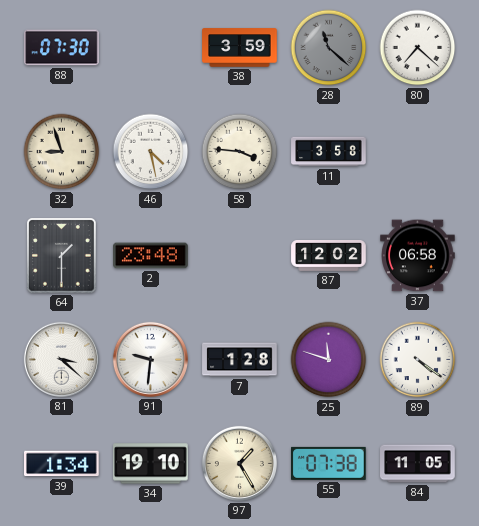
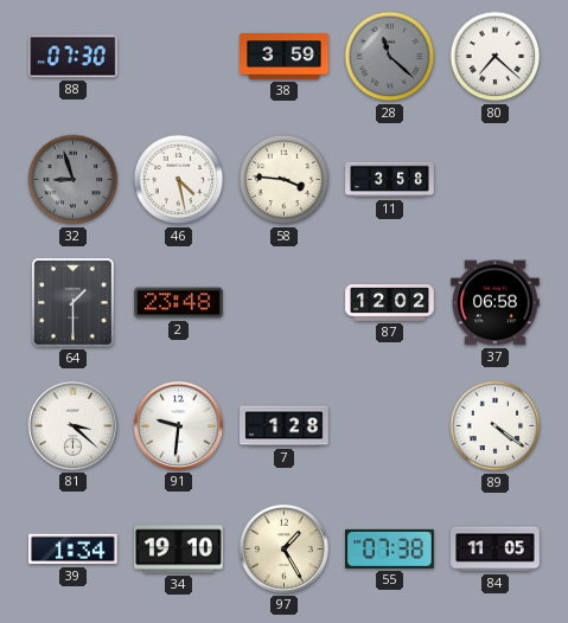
32 dial: cream -> grey
25: 11:48 -> none
